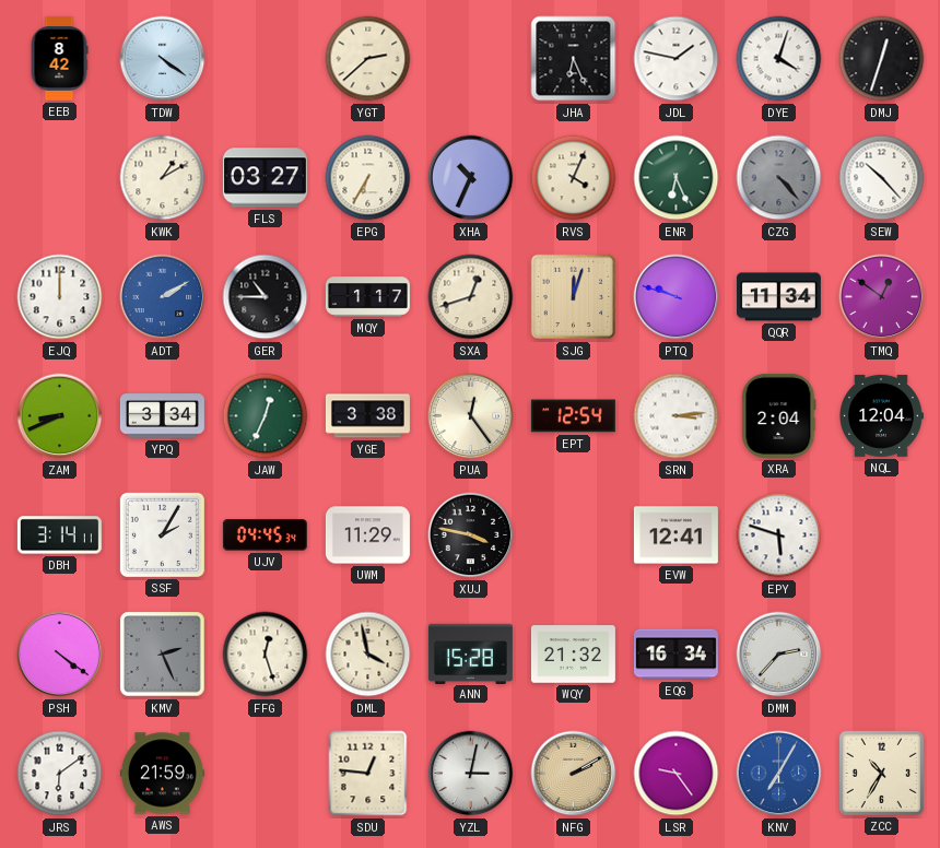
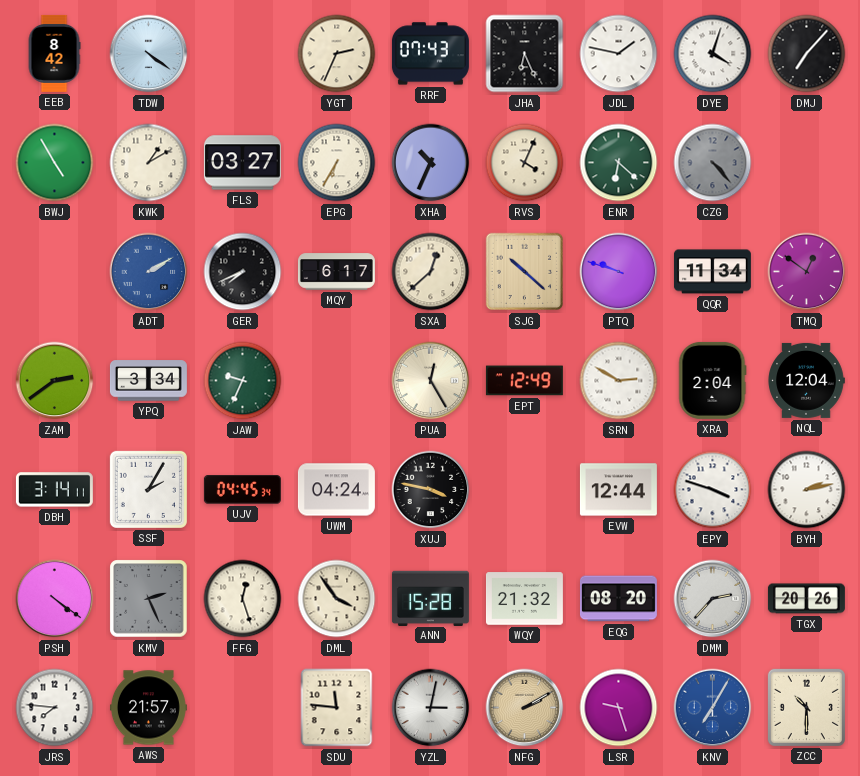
YGT: 2:38 -> 2:34
RRF: none -> 07:43
DMJ: 12:33 -> 7:07
BWJ: none -> 4:55
ENR: 6:26 -> 6:22
SEW: 10:23 -> none
EJQ: 12:00 -> none
GER: 10:45 -> 7:41
MQY: 1:17 -> 6:17
SXA: 12:42 -> 12:38
SJG: 12:03 -> 10:22
ZAM: 8:41 -> 2:39
JAW: 12:34 -> 9:34
YGE: 3:38 -> none
PUA: 12:24 -> 12:25
EPT: 12:54 -> 12:49
SRN: 3:14 -> 2:50
UWM: 11:29 -> 04:24
EVW: 12:41 -> 12:44
EPY: 5:48 -> 3:48
BYH: none -> 2:13
DML: 3:58 -> 3:54
EQG: 16:34 -> 08:20
TGX: none -> 20:26
JRS: 6:09 -> 7:46
AWS: 21:59 -> 21:57
SDU: 12:46 -> 11:46
LSR: 9:24 -> 9:27
ZCC: 10:35 -> 10:30
